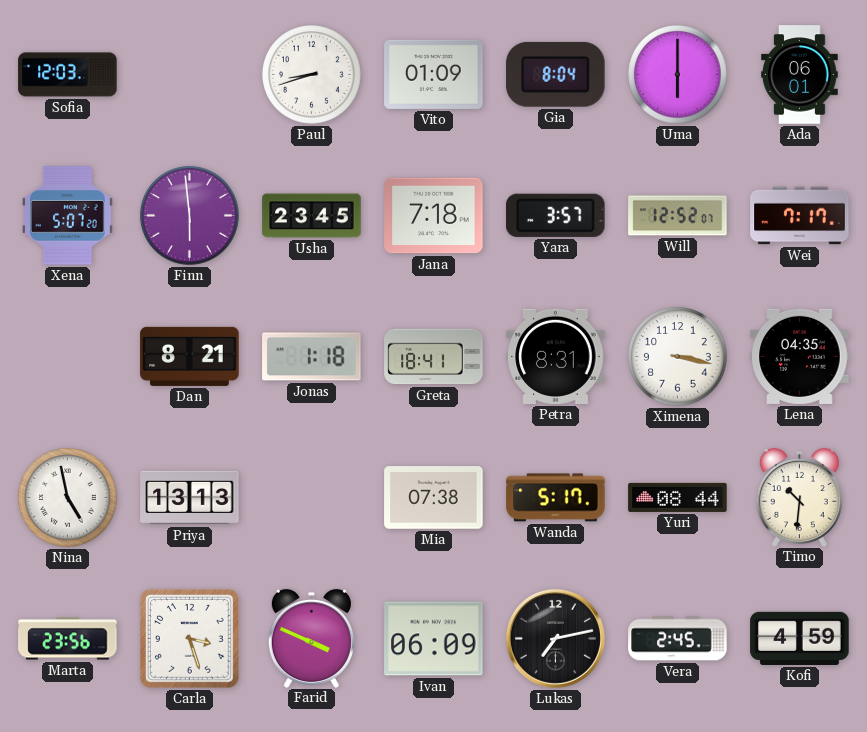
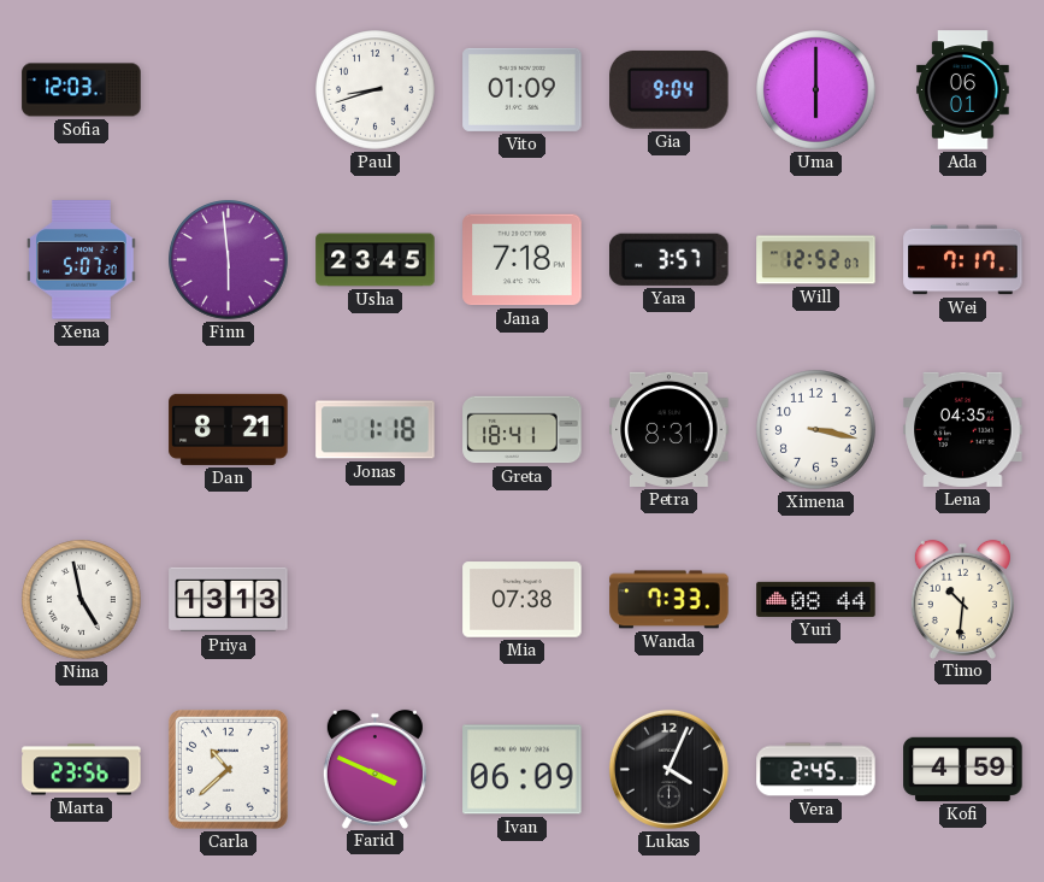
Gia: 8:04 -> 9:04
Wanda: 5:17 -> 7:33
Carla: 3:27 -> 10:38
Lukas: 7:13 -> 4:04
